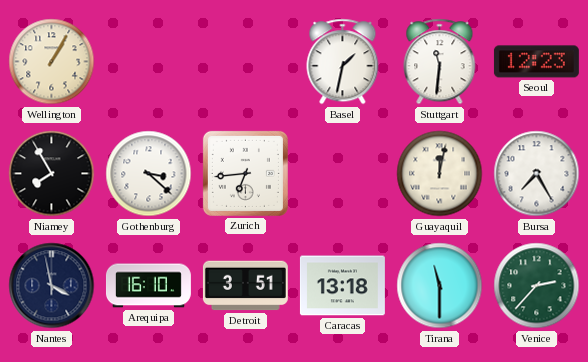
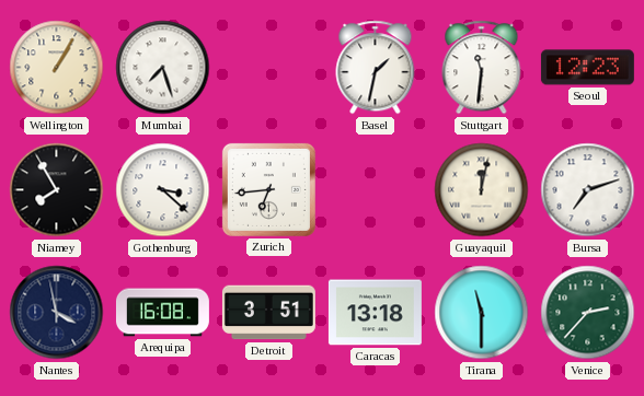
Mumbai: none -> 7:27
Bursa: 7:25 -> 7:12
Arequipa: 16:10 -> 16:08
